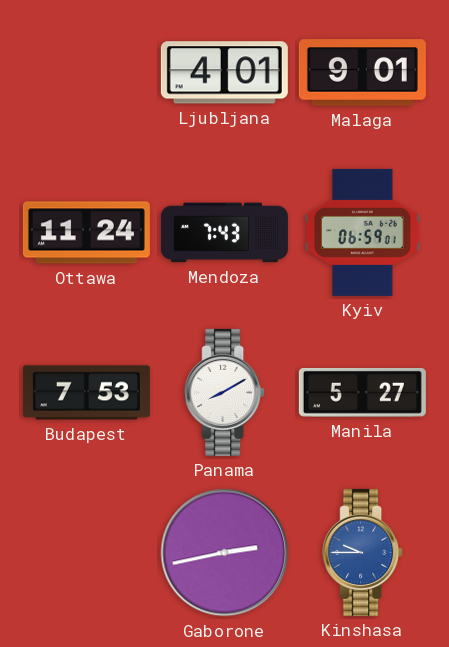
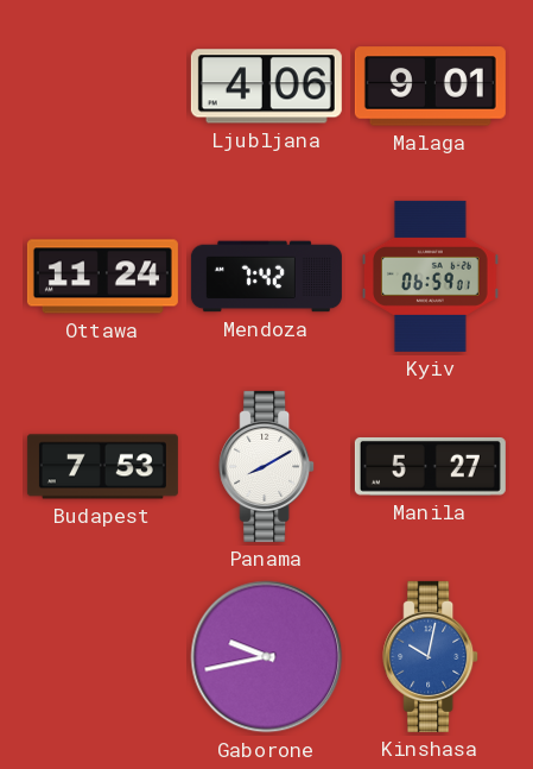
Ljubljana: 4:01 -> 4:06
Mendoza: 7:43 -> 7:42
Gaborone: 2:43 -> 9:43
Kinshasa: 9:45 -> 10:02
